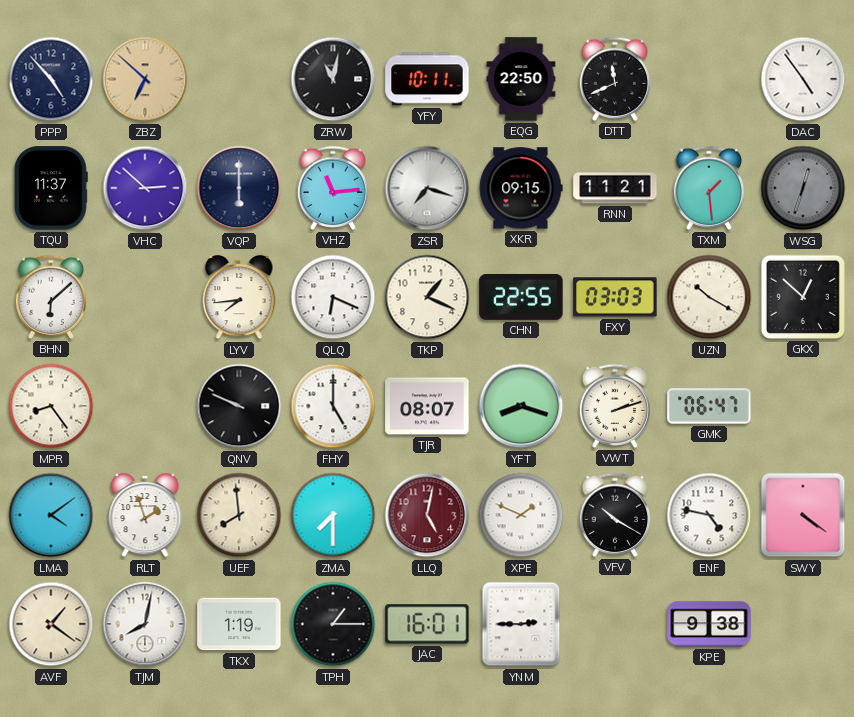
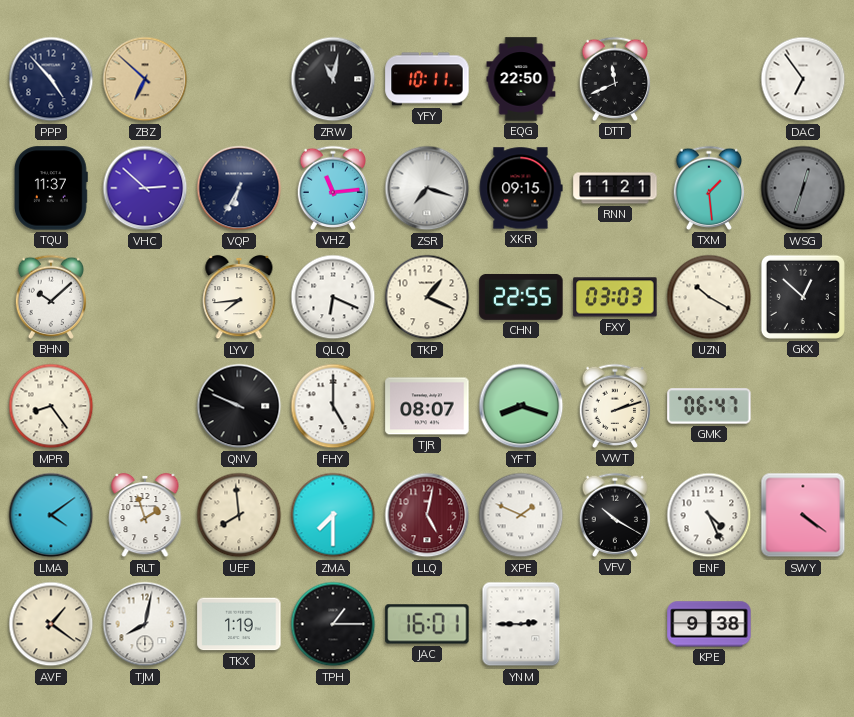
DAC: 4:54 -> 6:54
VQP: 6:00 -> 6:35
BHN: 6:08 -> 10:08
ENF: 4:47 -> 4:26
